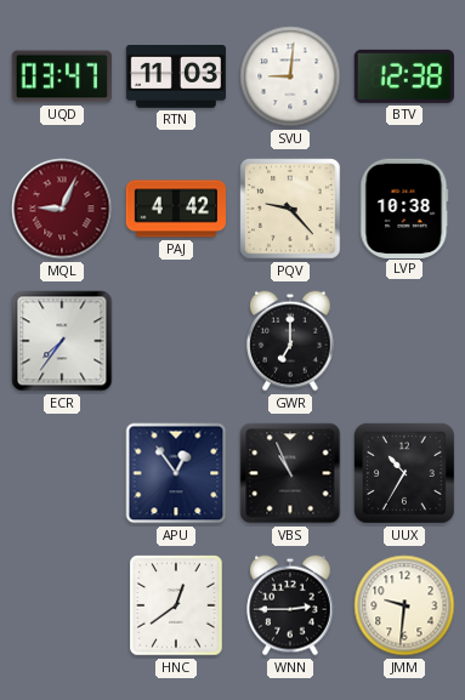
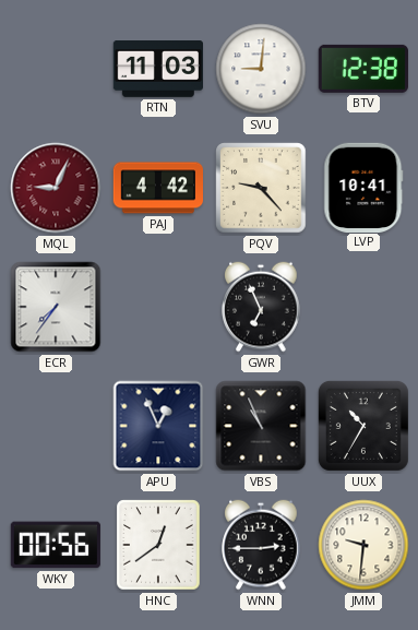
UQD: 03:47 -> none
LVP: 10:38 -> 10:41
GWR: 7:00 -> 6:56
APU: 12:54 -> 12:56
WKY: none -> 00:56
